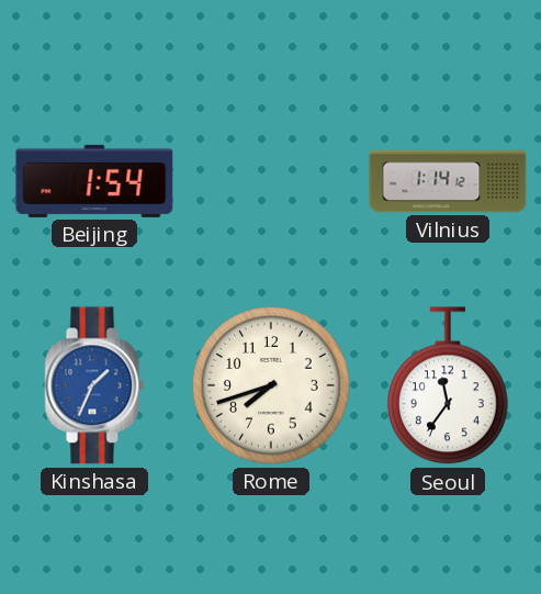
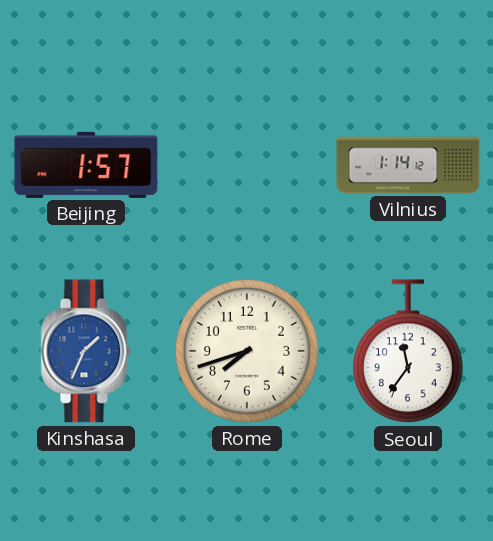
Beijing: 1:54 -> 1:57
